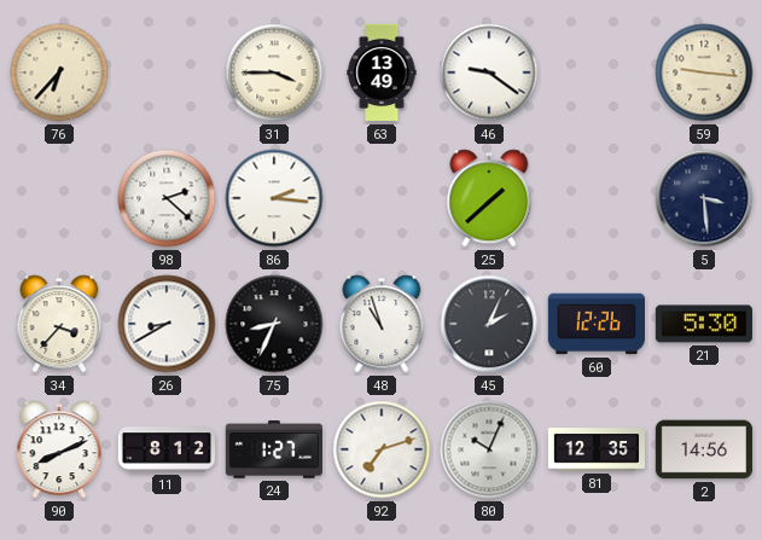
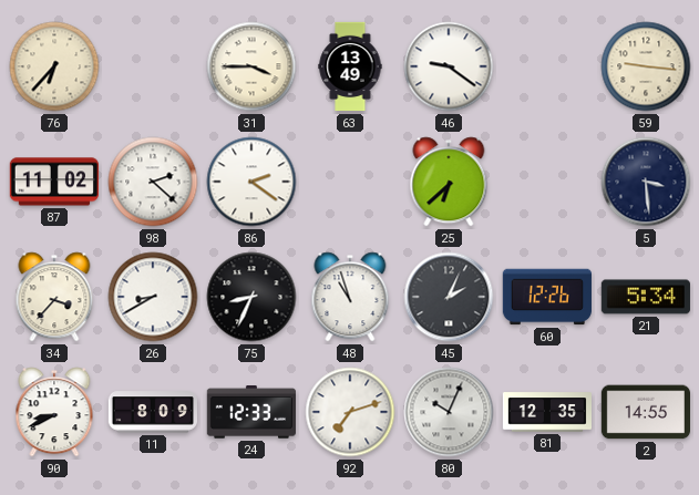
87: none -> 11:02
86: 2:16 -> 2:21
25: 1:38 -> 6:38
21: 5:30 -> 5:34
90: 8:11 -> 8:41
11: 8:12 -> 8:09
24: 1:27 -> 12:33
2: 14:56 -> 14:55
